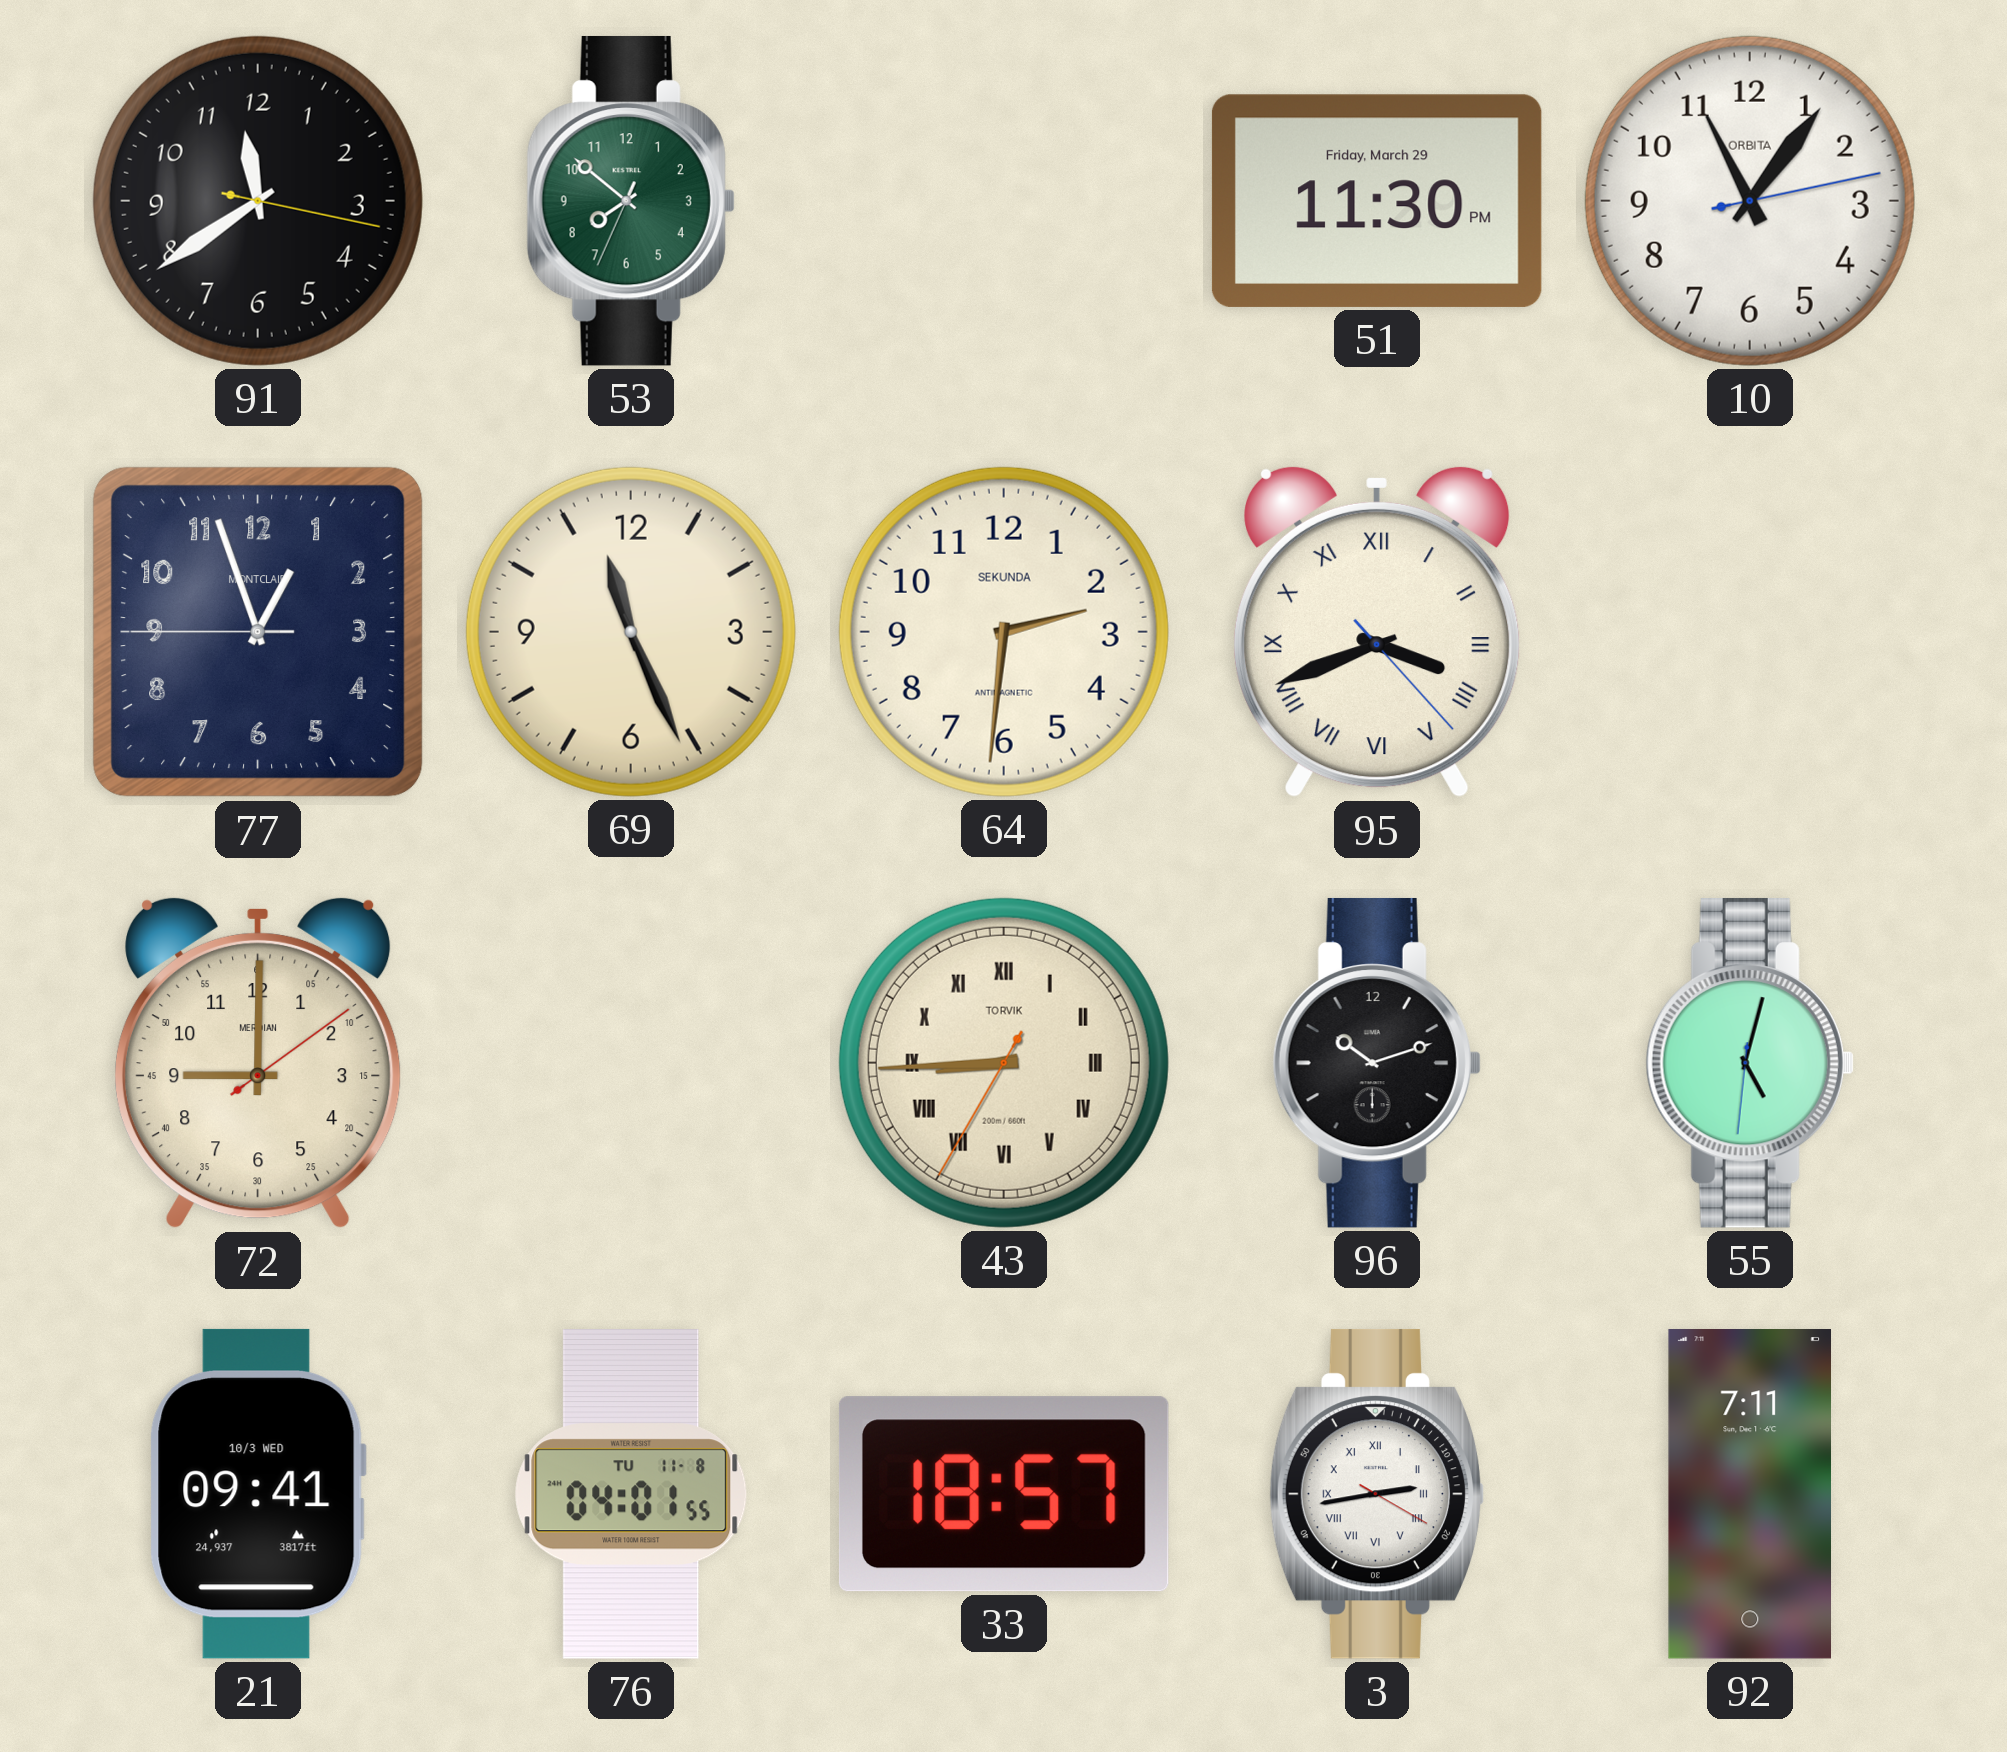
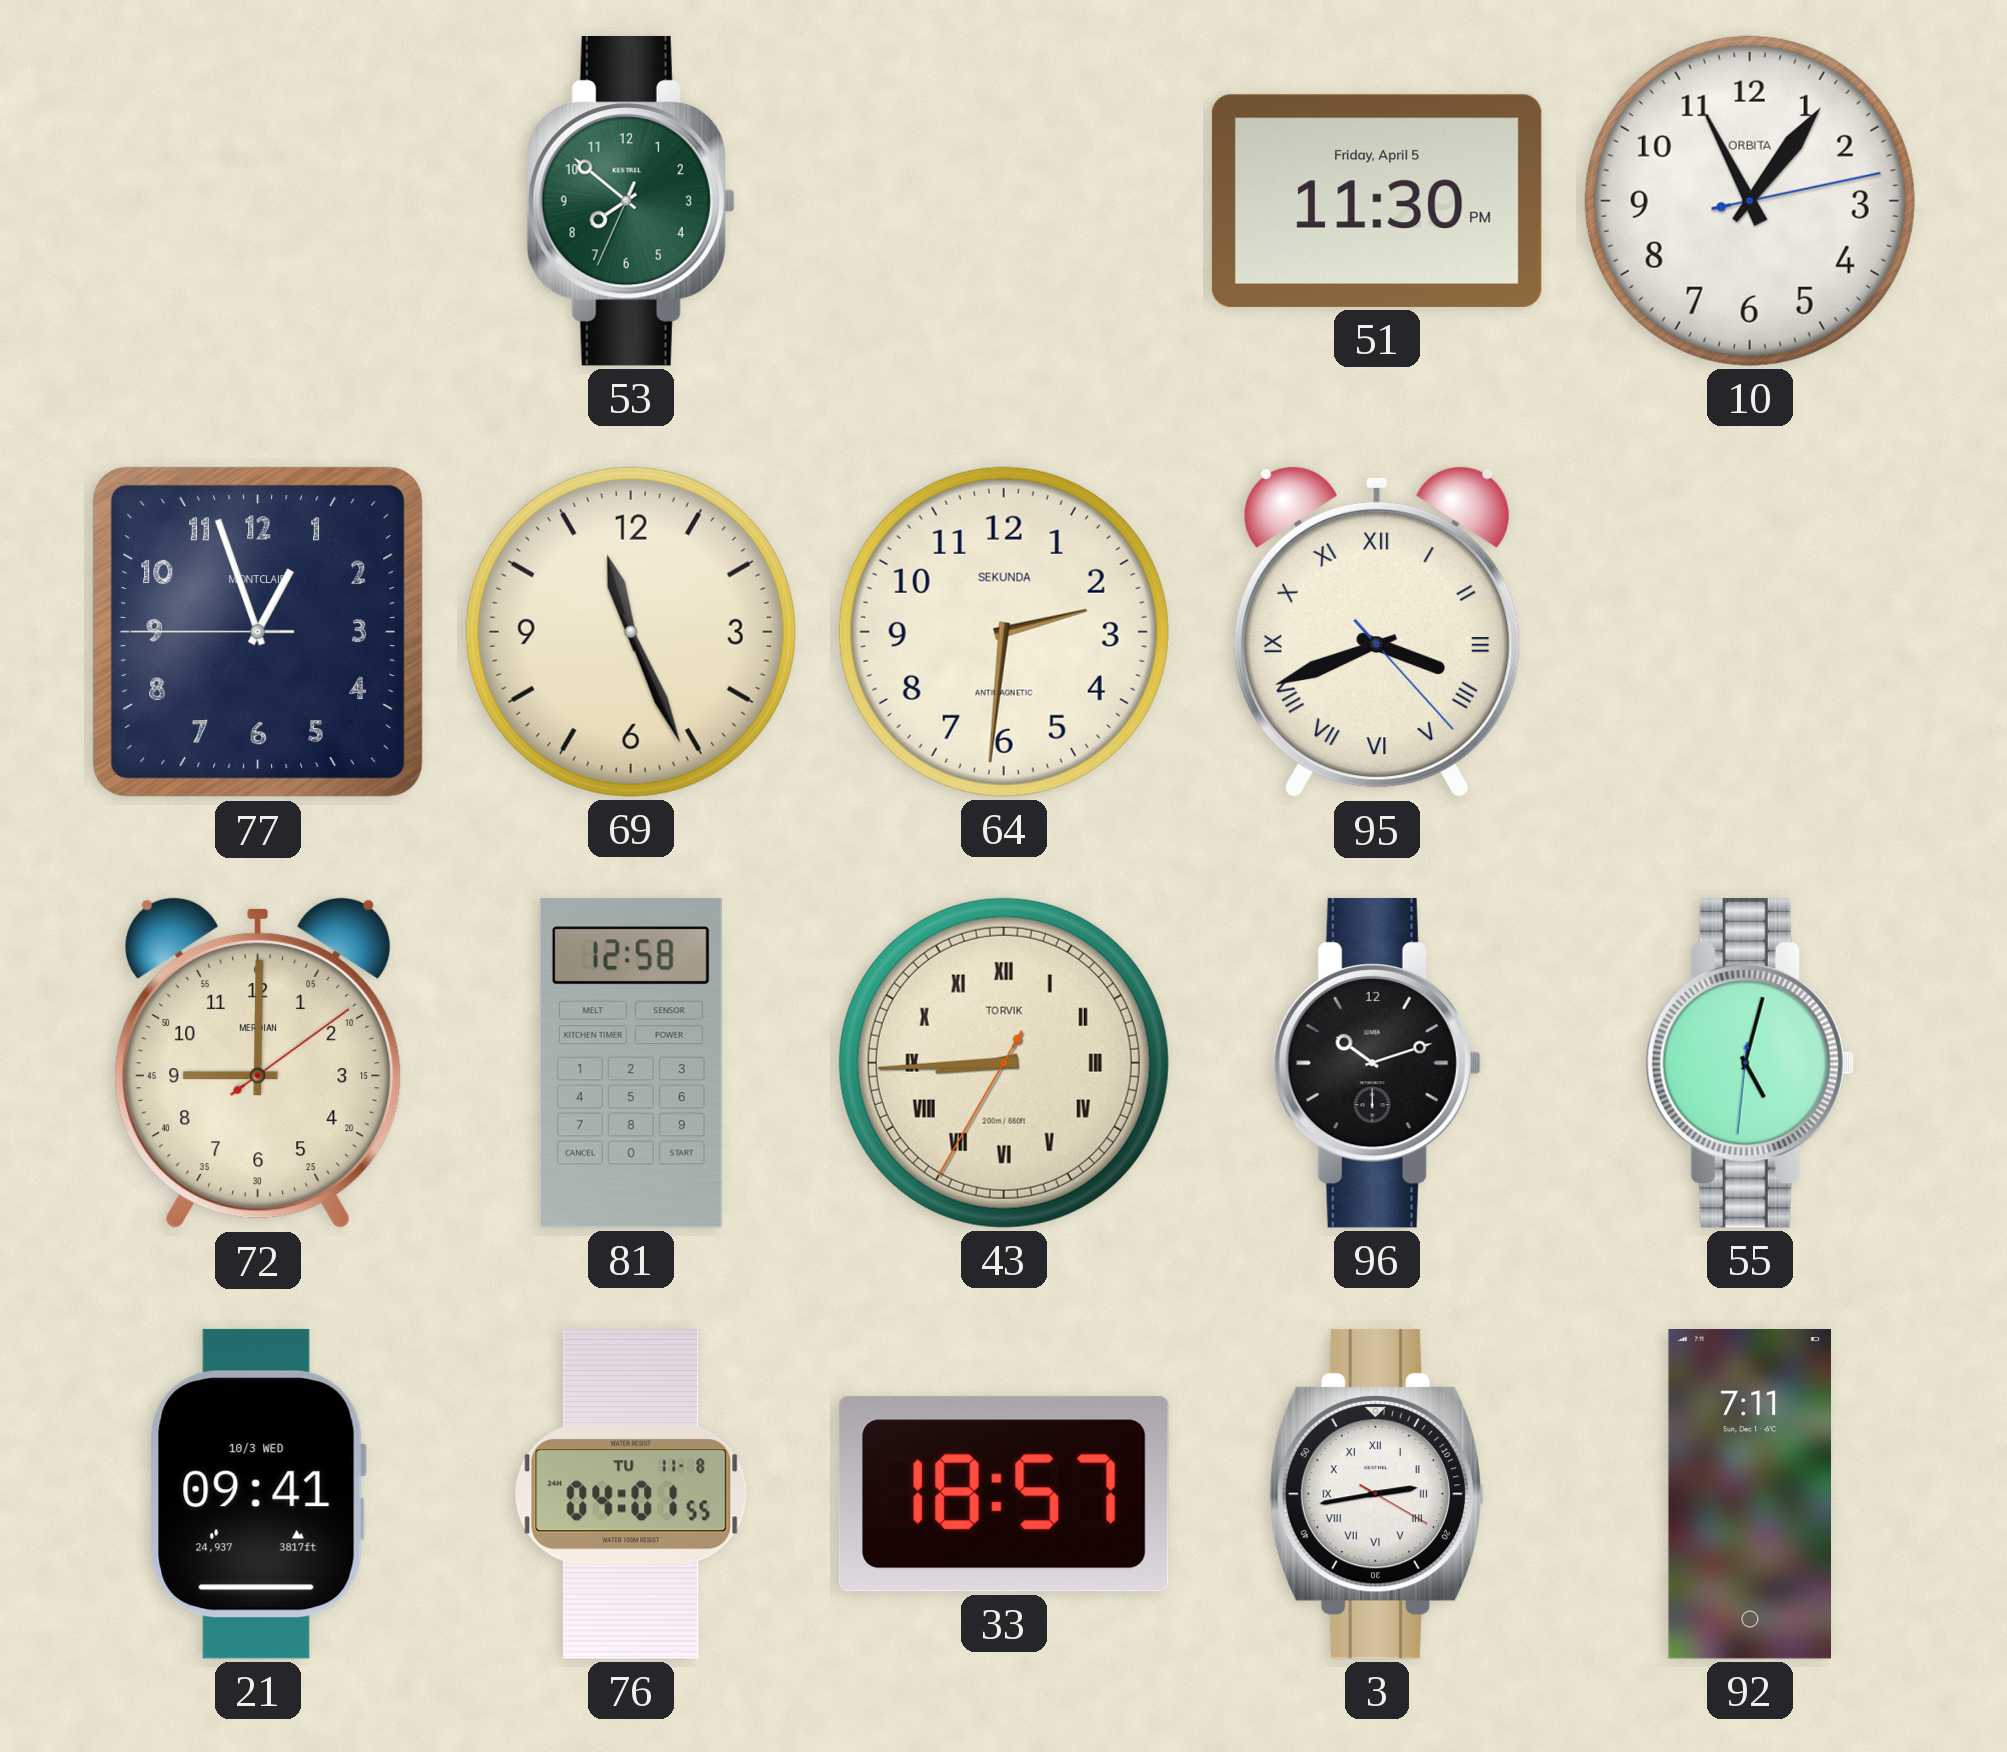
91: 11:39 -> none
51 date: Friday, March 29 -> Friday, April 5
81: none -> 12:58
